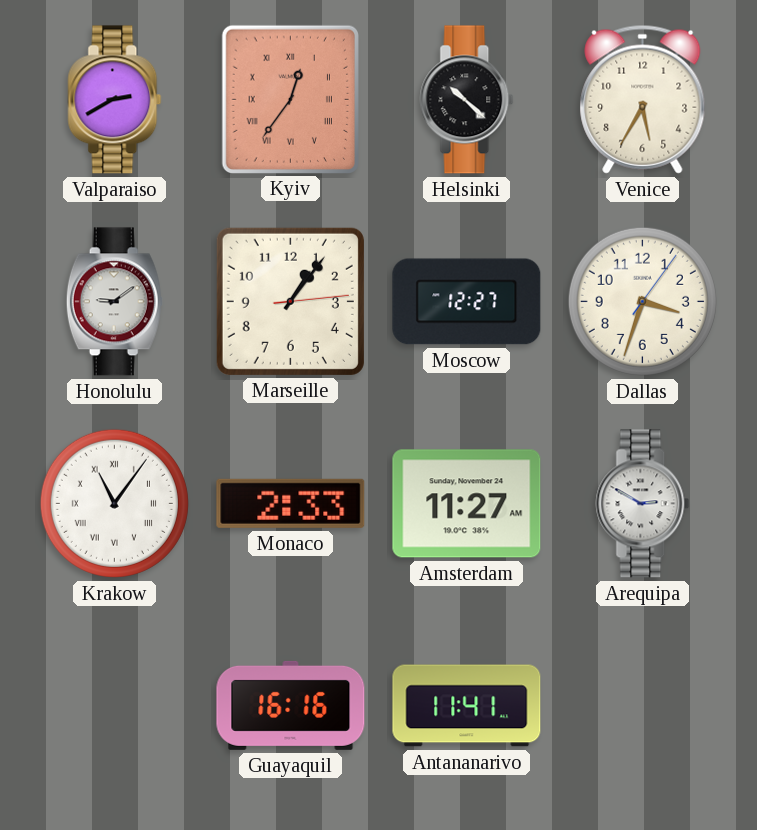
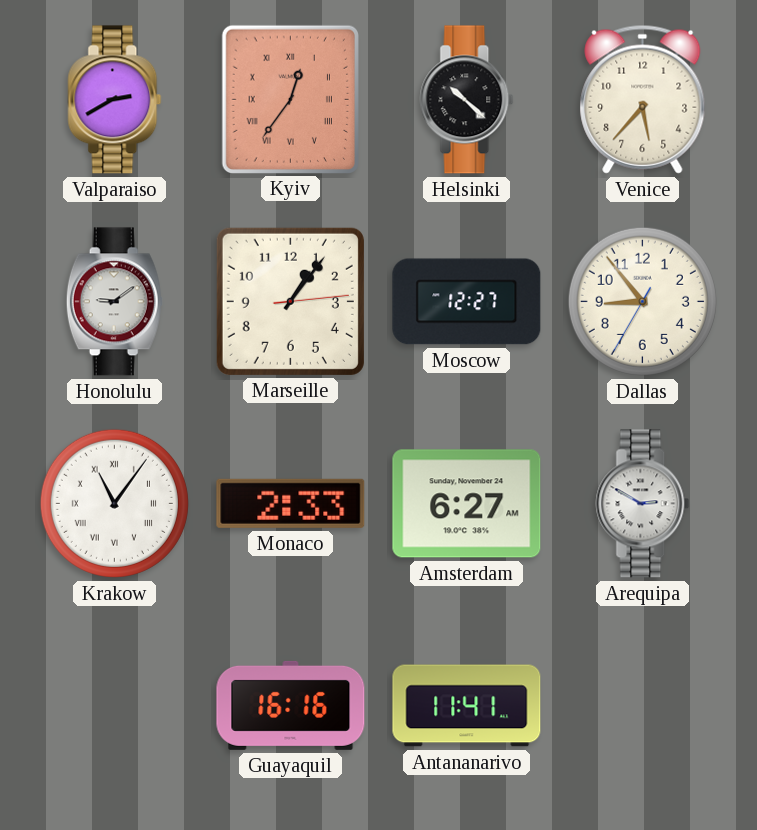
Venice: 5:35 -> 5:37
Dallas: 3:33 -> 8:53
Amsterdam: 11:27 -> 6:27
